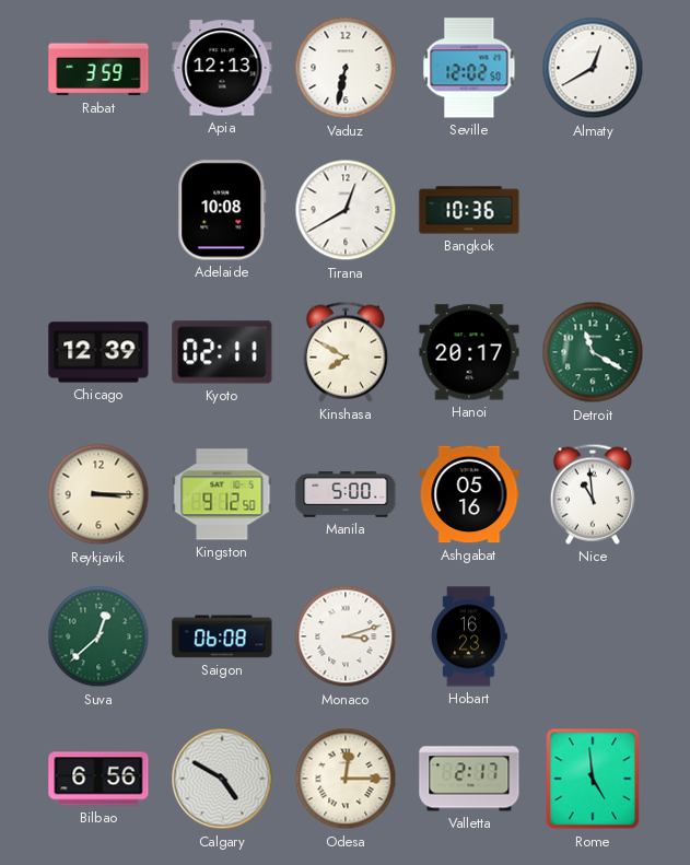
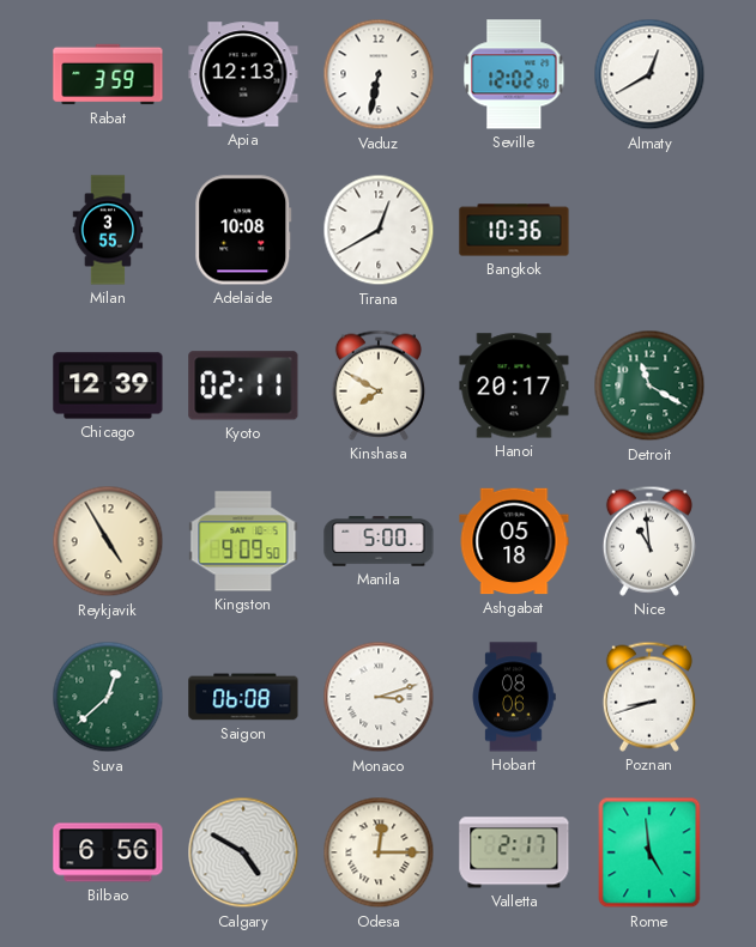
Milan: none -> 3:55
Reykjavik: 3:15 -> 4:55
Kingston: 9:12 -> 9:09
Ashgabat: 05:16 -> 05:18
Hobart: 16:23 -> 08:06
Poznan: none -> 8:42
